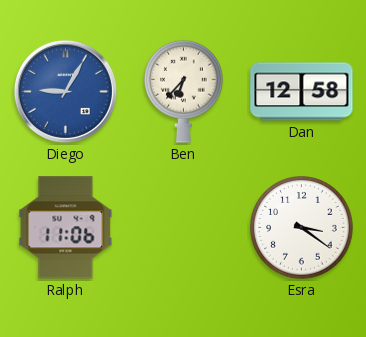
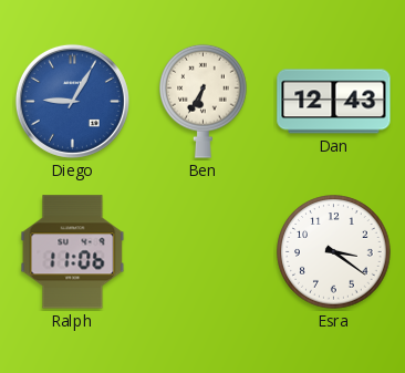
Ben: 6:37 -> 6:35
Dan: 12:58 -> 12:43
